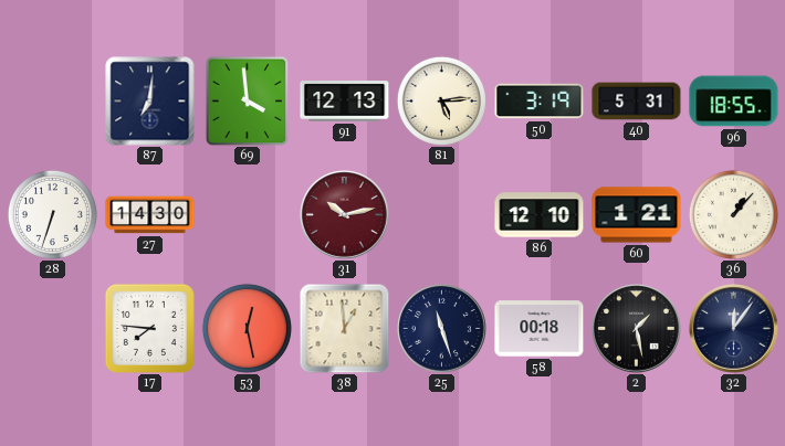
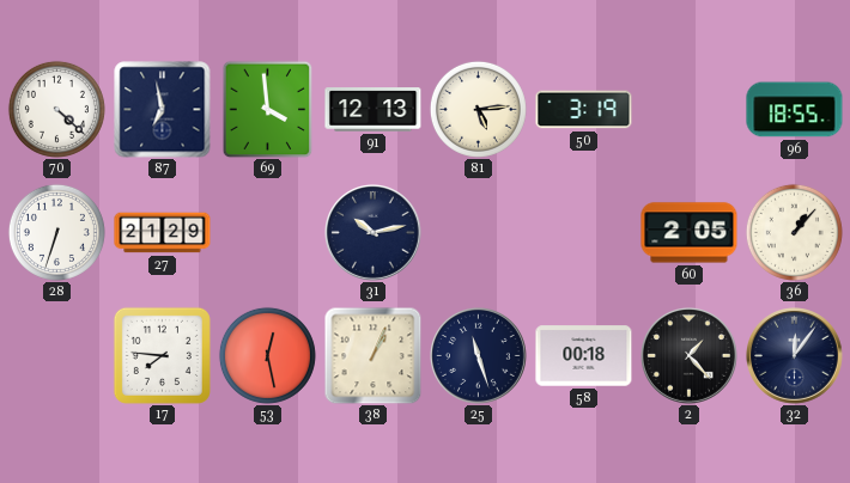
70: none -> 4:22
87: 7:01 -> 6:58
40: 5:31 -> none
27: 14:30 -> 21:29
31 dial: burgundy -> navy
86: 12:10 -> none
60: 1:21 -> 2:05
38: 12:59 -> 1:04
2: 1:28 -> 1:23
